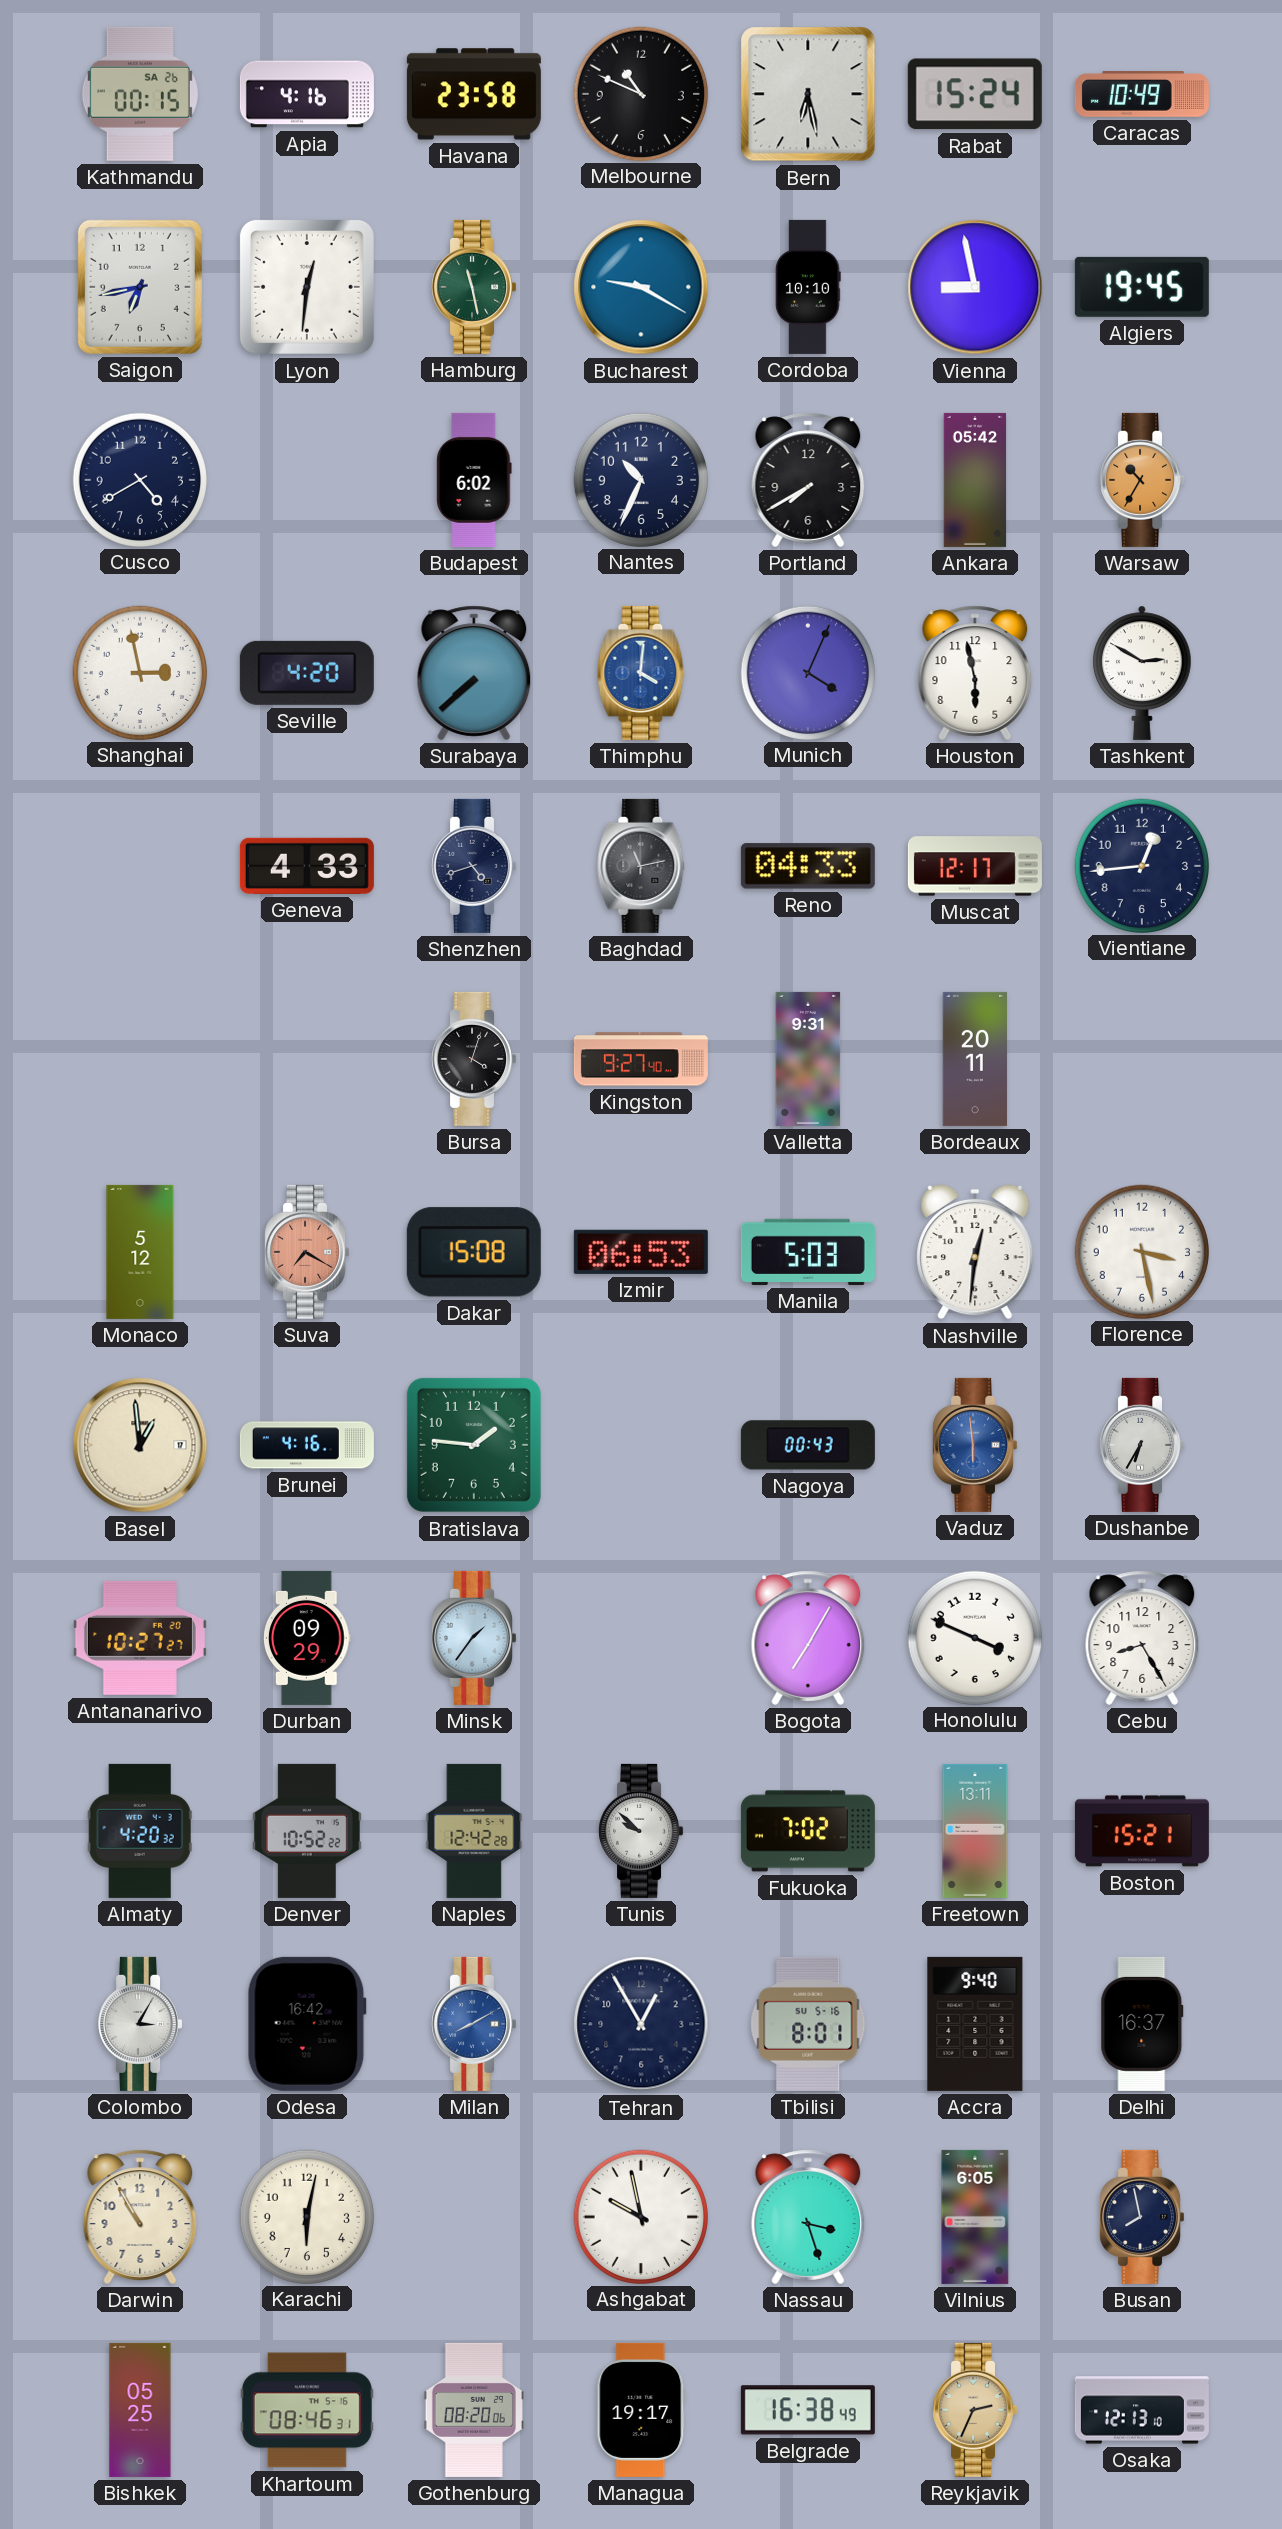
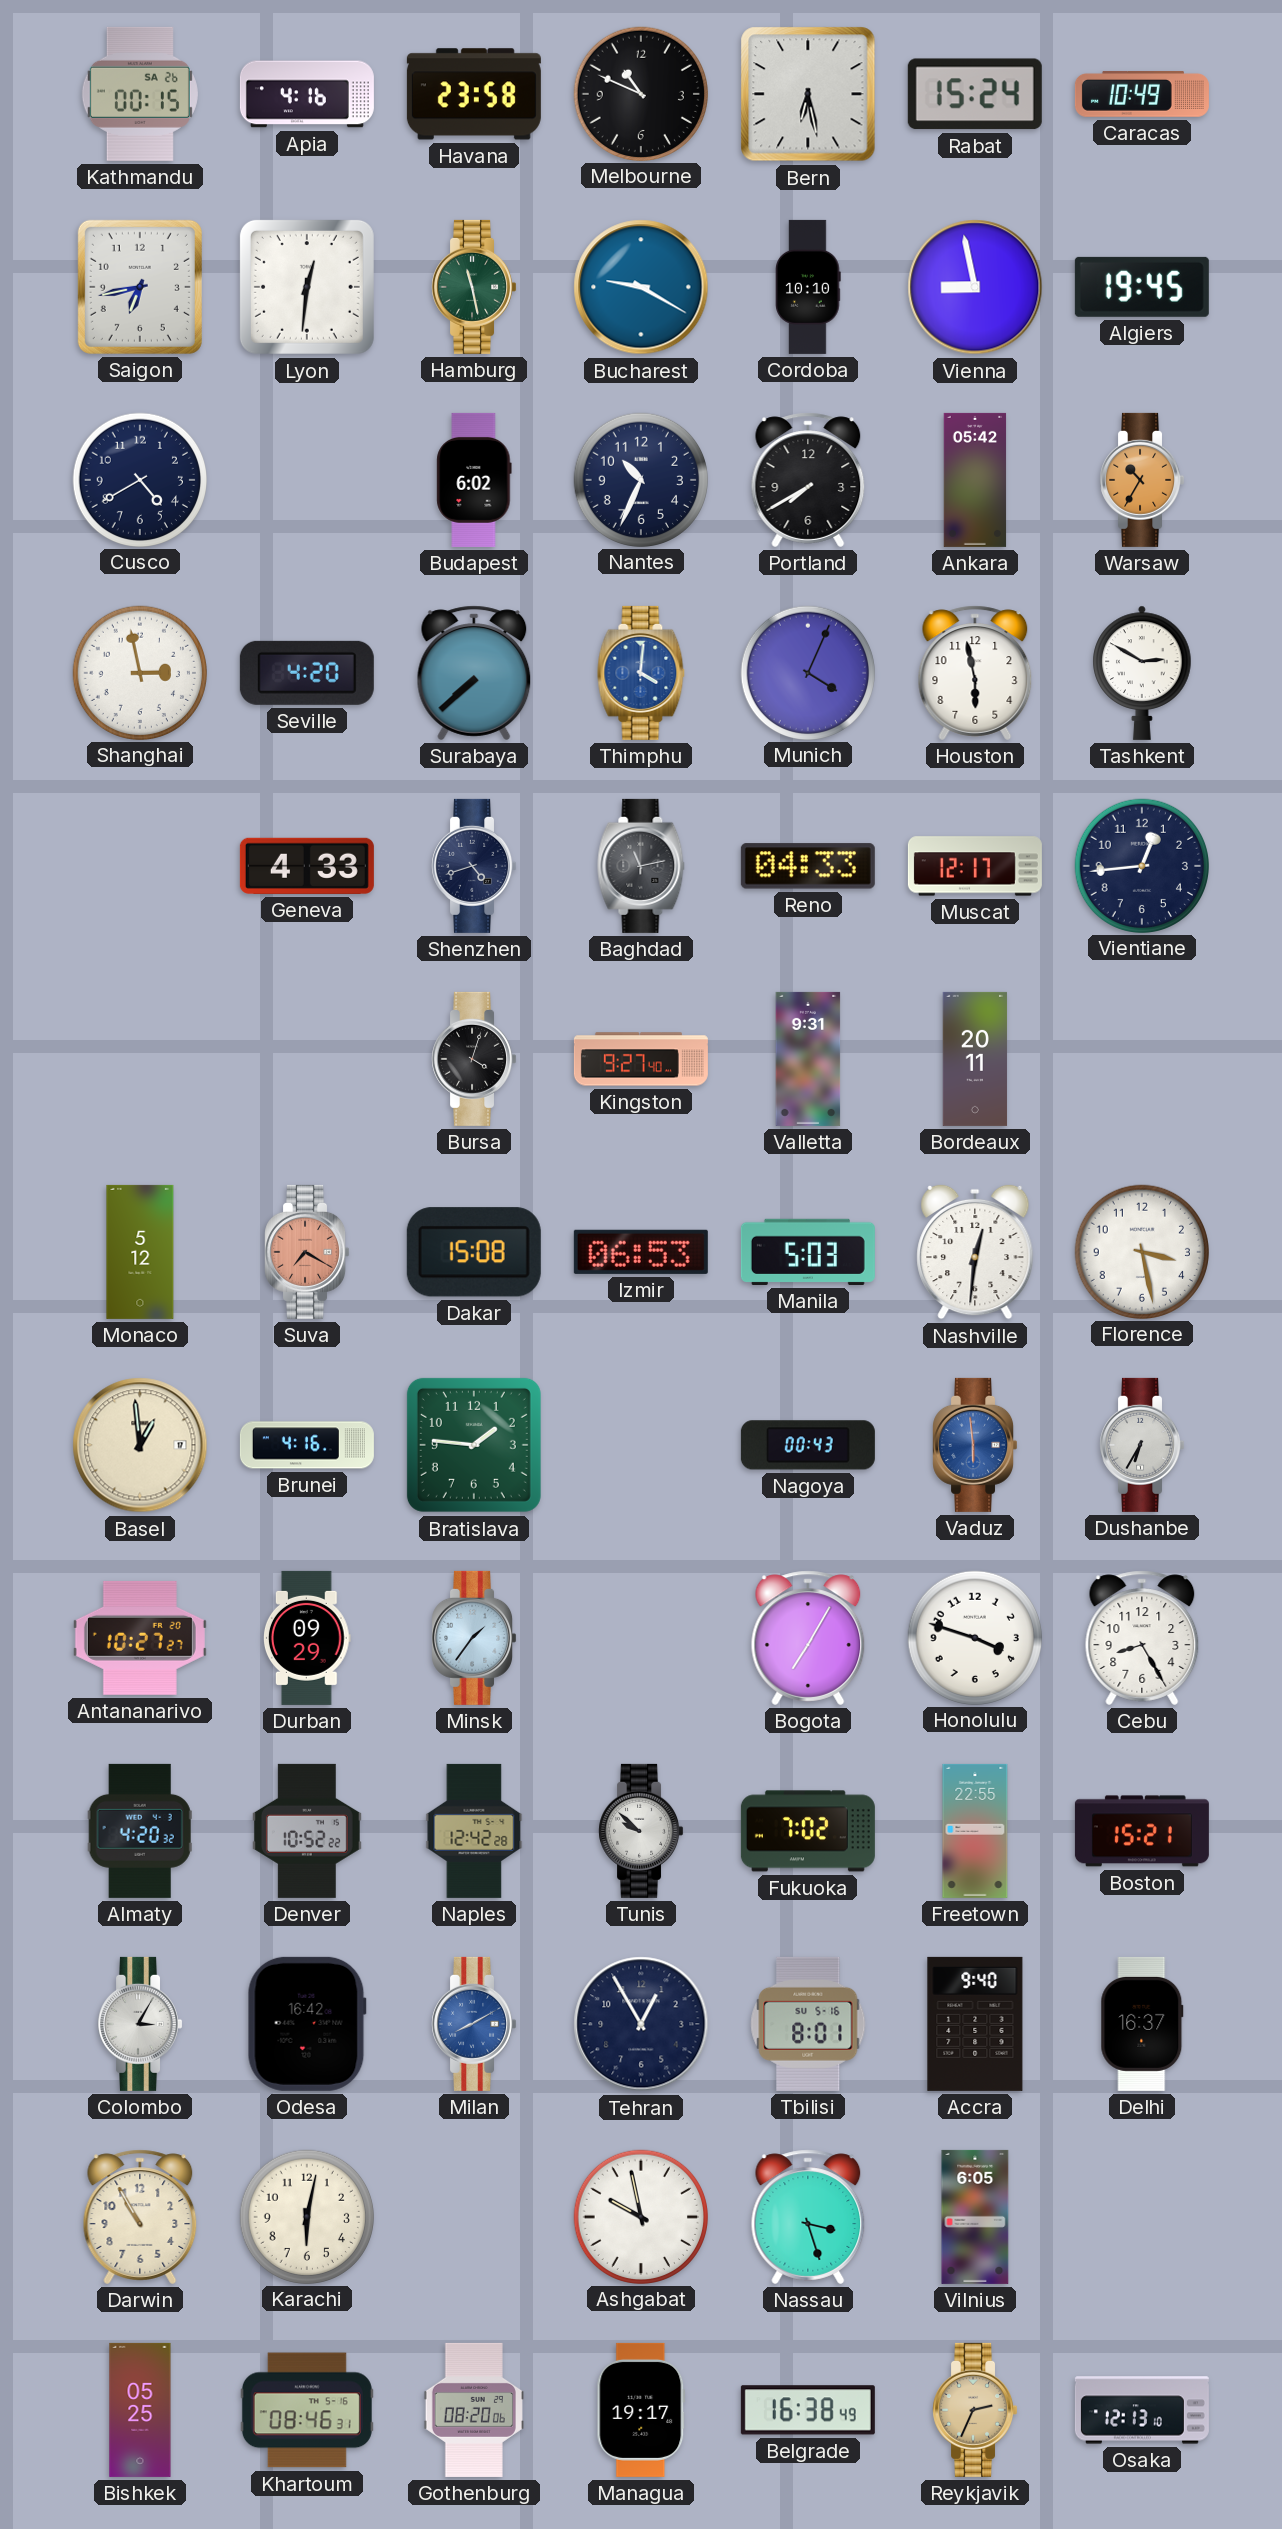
Honolulu: 3:49 -> 3:48
Freetown: 13:11 -> 22:55
Busan: 7:58 -> none
